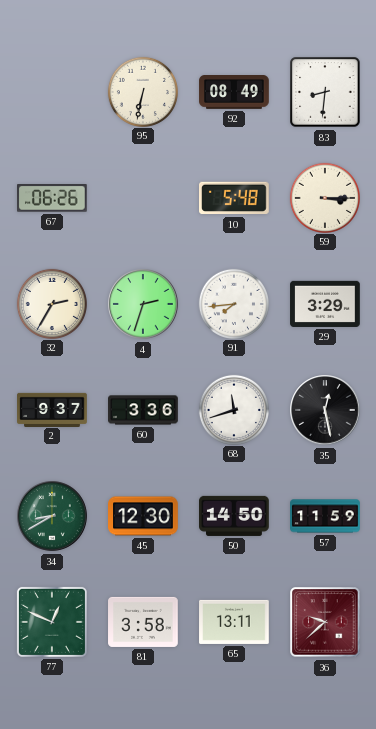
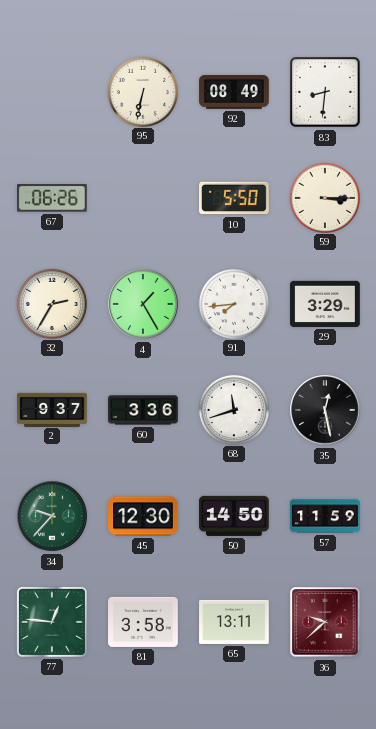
10: 5:48 -> 5:50
4: 2:33 -> 1:25
34: 8:40 -> 9:37
77: 12:49 -> 12:46
